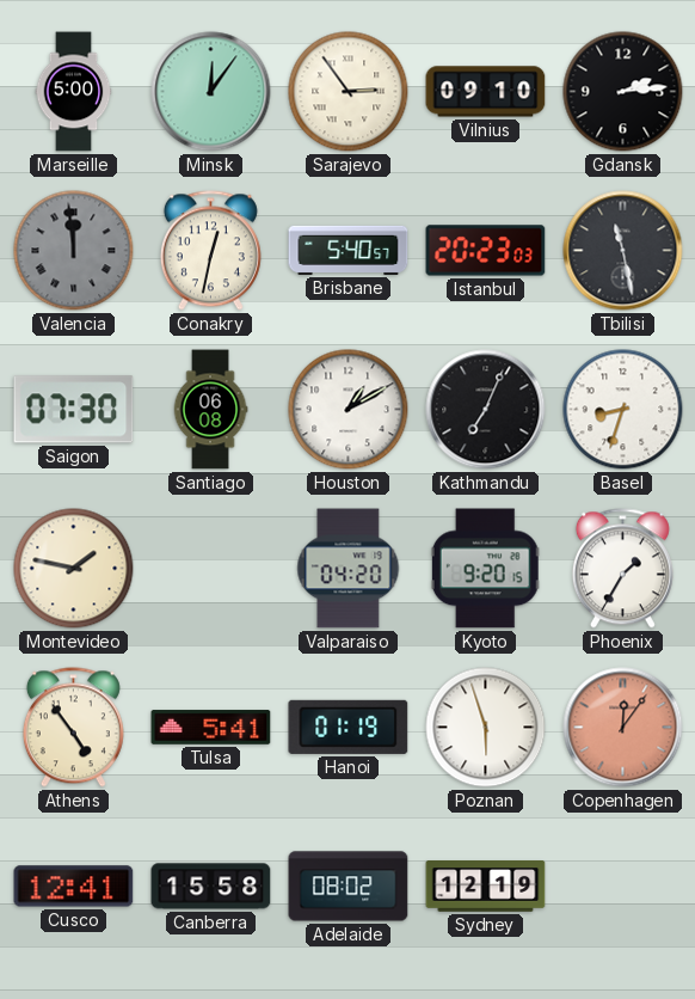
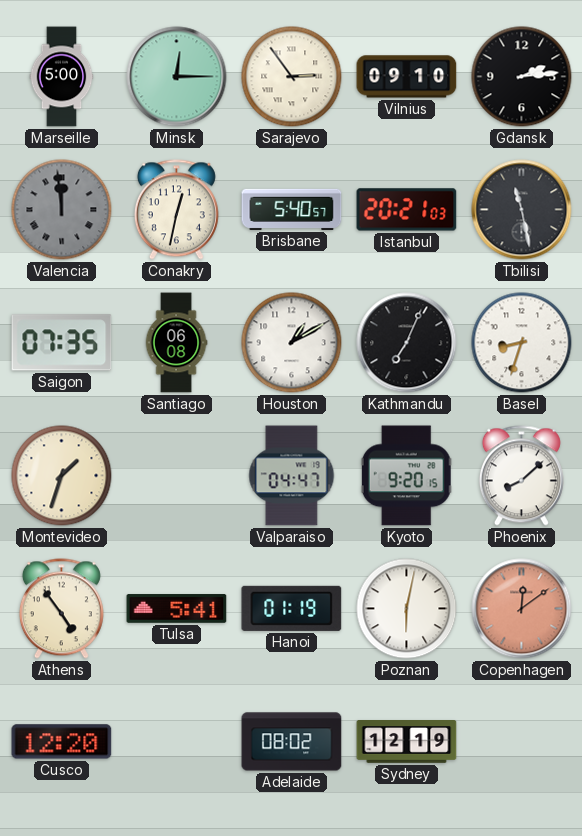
Minsk: 12:06 -> 12:15
Istanbul: 20:23 -> 20:21
Saigon: 07:30 -> 07:35
Montevideo: 1:47 -> 1:33
Valparaiso: 04:20 -> 04:47
Phoenix: 1:35 -> 8:08
Poznan: 5:57 -> 6:02
Copenhagen: 12:06 -> 12:09
Cusco: 12:41 -> 12:20
Canberra: 15:58 -> none
